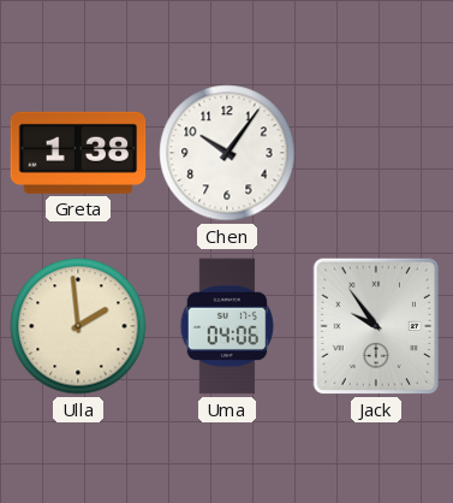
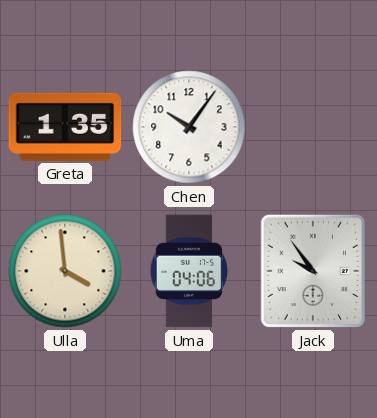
Greta: 1:38 -> 1:35
Ulla: 1:59 -> 3:59
